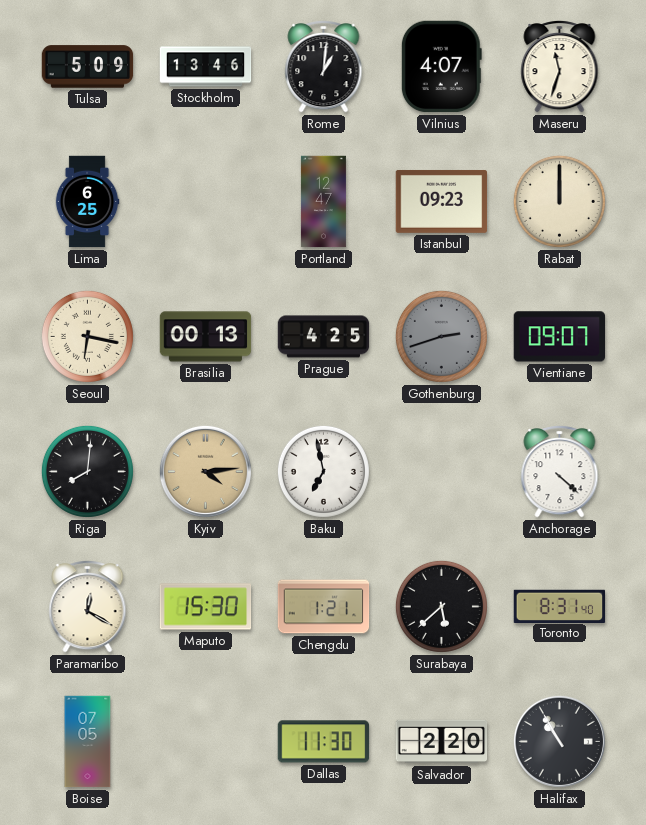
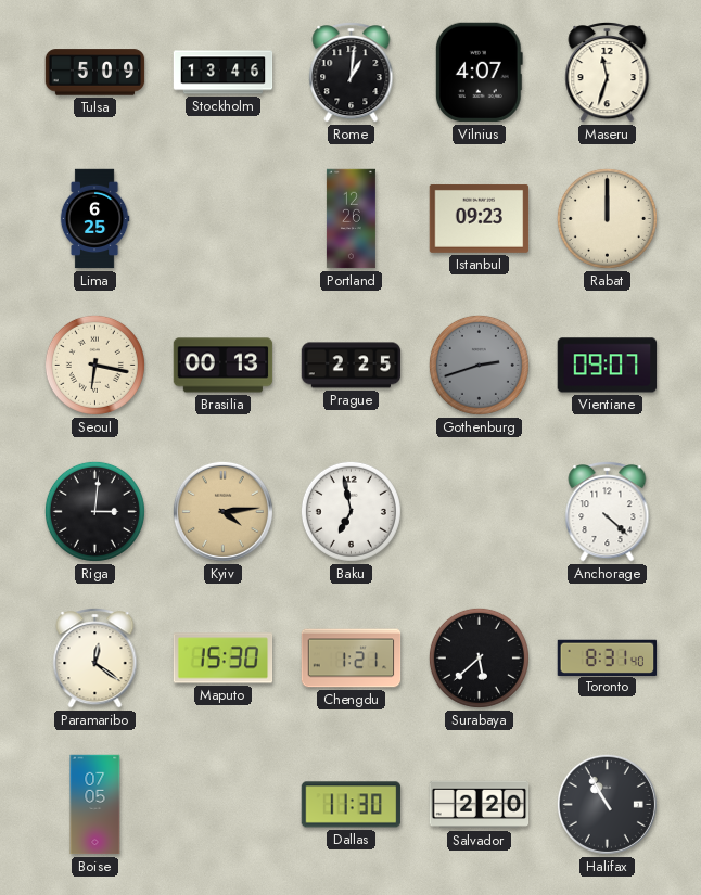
Portland: 12:47 -> 12:26
Prague: 4:25 -> 2:25
Riga: 8:01 -> 3:01
Paramaribo: 12:20 -> 12:21
